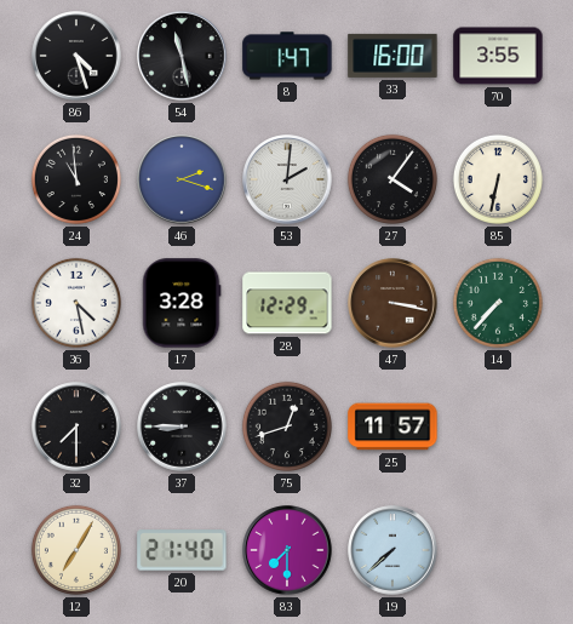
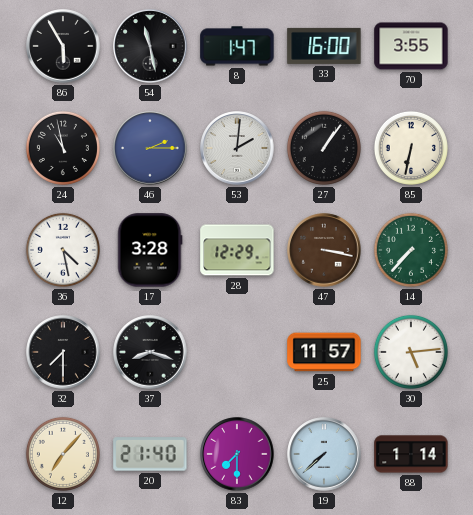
86: 4:27 -> 5:55
24: 10:59 -> 10:58
46: 2:18 -> 2:15
27: 4:06 -> 1:06
37: 8:45 -> 8:18
75: 12:42 -> none
30: none -> 5:14
12: 7:05 -> 7:07
88: none -> 1:14
